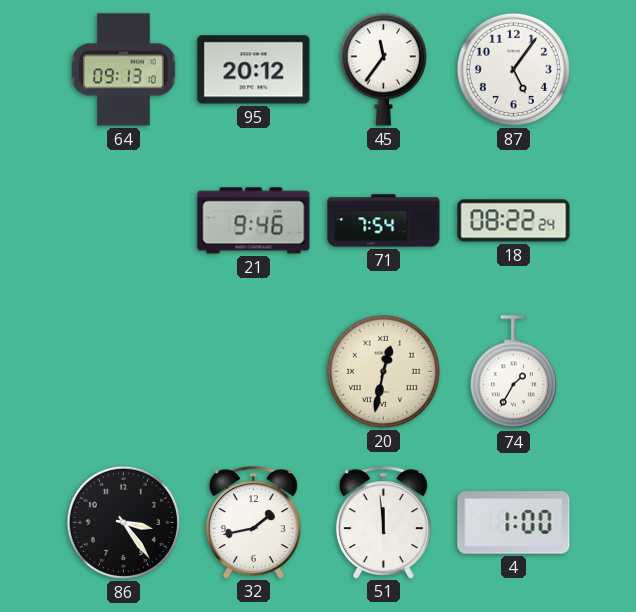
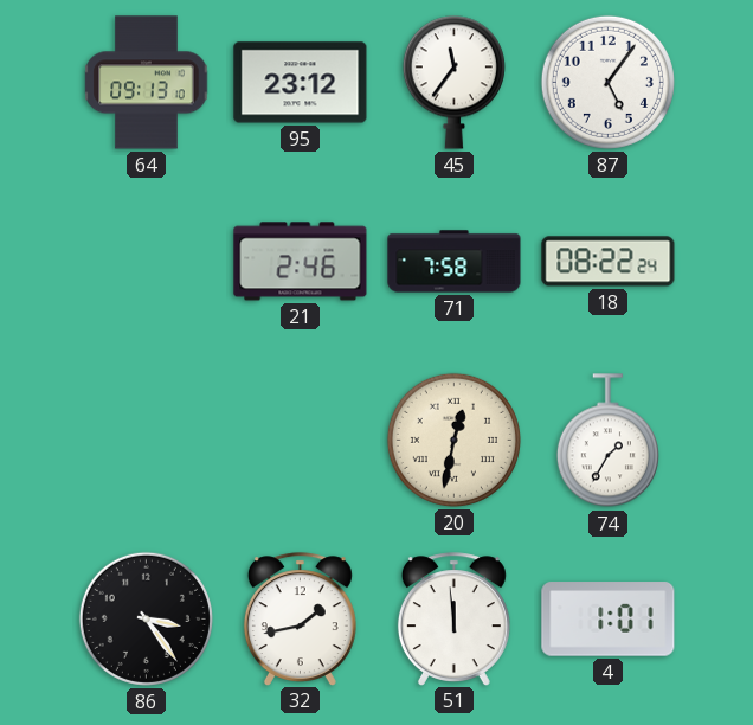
95: 20:12 -> 23:12
21: 9:46 -> 2:46
71: 7:54 -> 7:58
4: 1:00 -> 1:01
